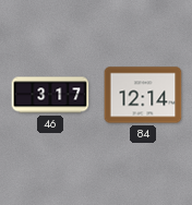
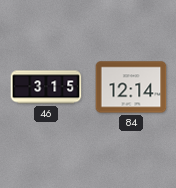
46: 3:17 -> 3:15
